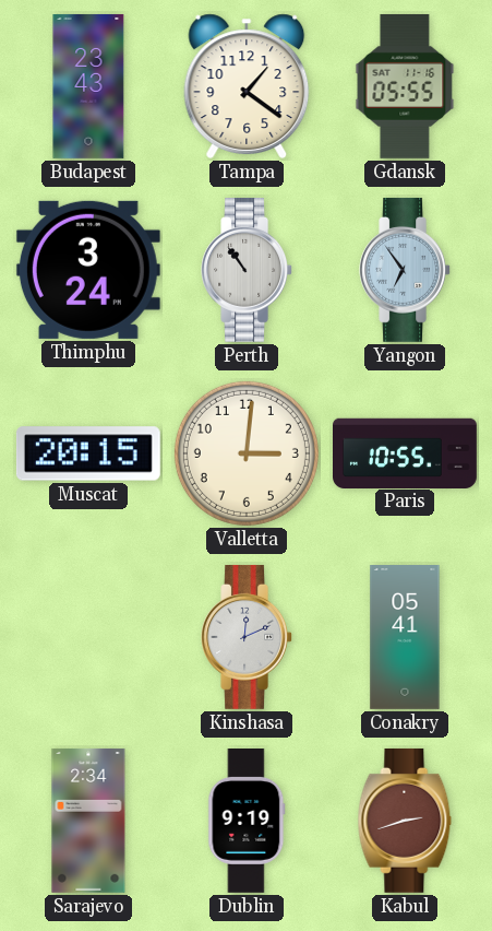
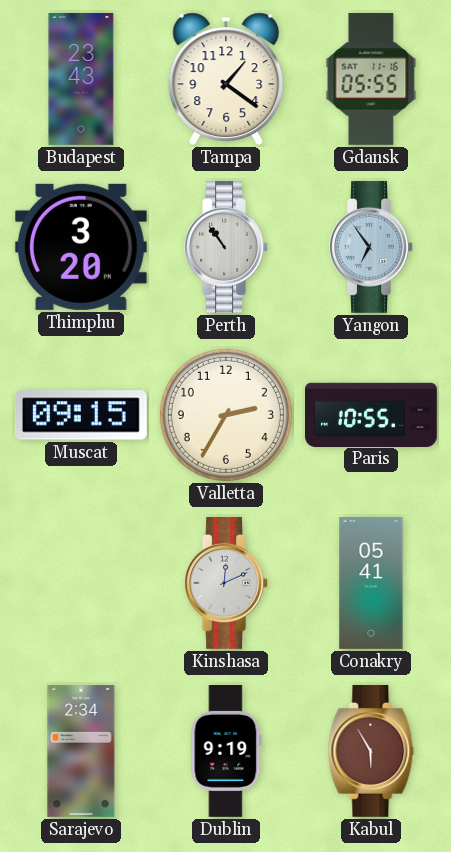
Thimphu: 3:24 -> 3:20
Muscat: 20:15 -> 09:15
Valletta: 3:01 -> 2:35
Kabul: 2:42 -> 5:55
